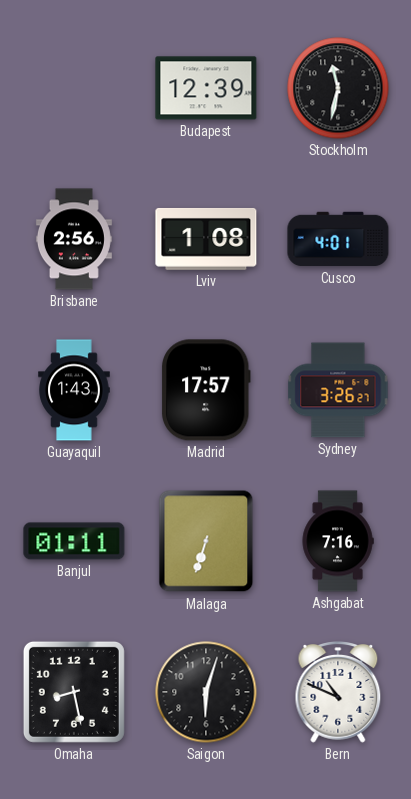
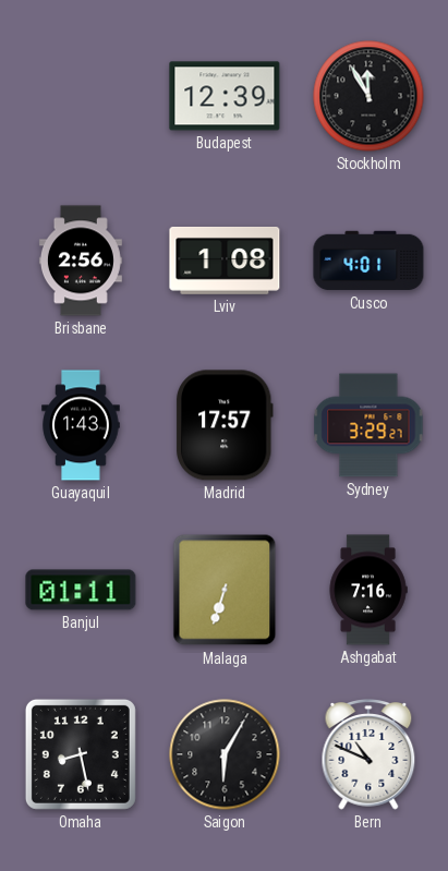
Stockholm: 11:32 -> 11:55
Sydney: 3:26 -> 3:29
Saigon: 6:03 -> 6:05
